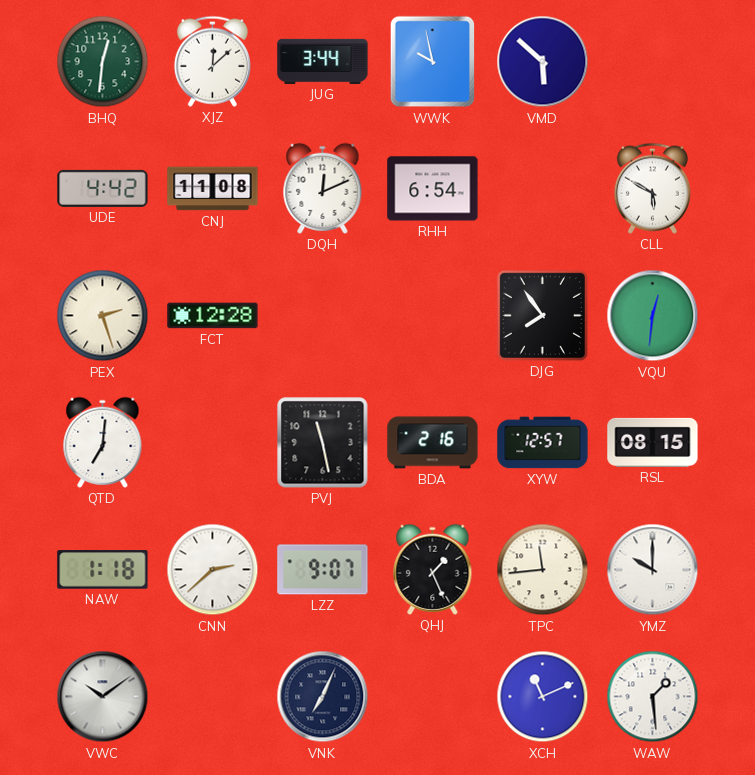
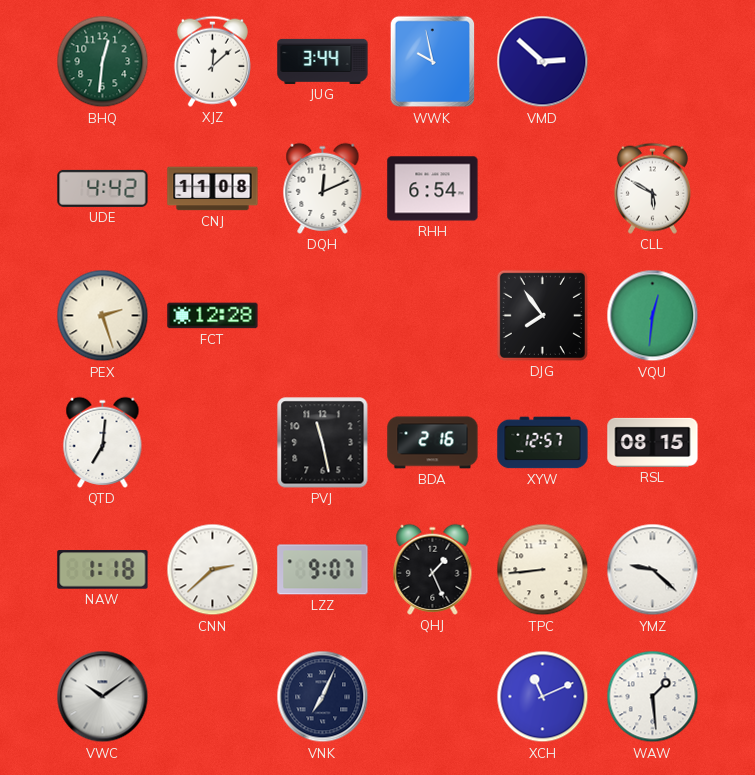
VMD: 5:52 -> 2:52
TPC: 11:44 -> 8:44
YMZ: 10:00 -> 9:22
